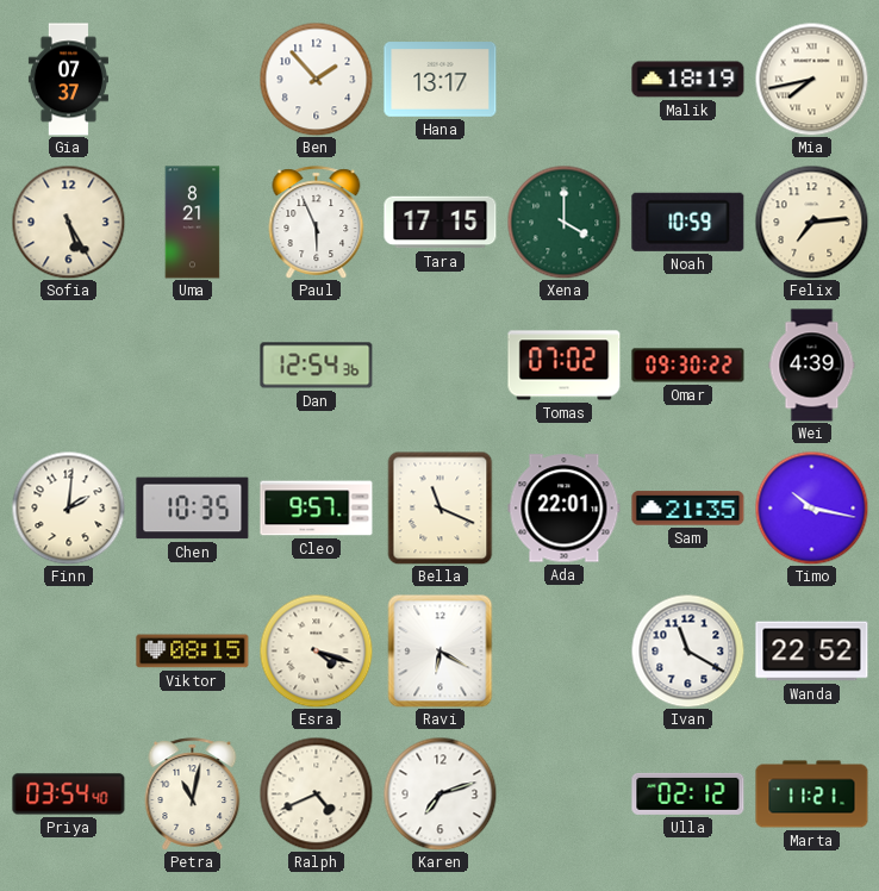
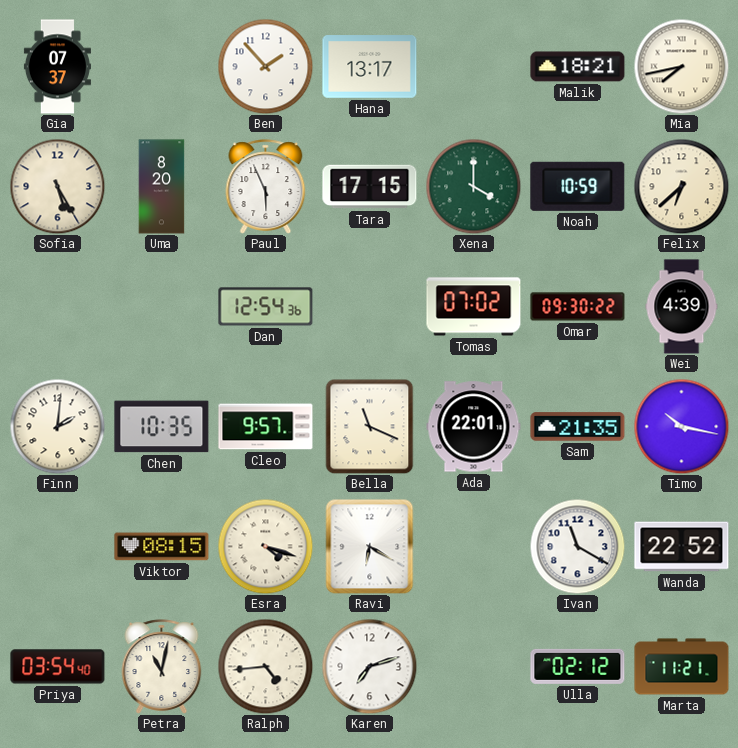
Malik: 18:19 -> 18:21
Uma: 8:21 -> 8:20
Felix: 7:14 -> 6:38
Ralph: 4:41 -> 4:44
